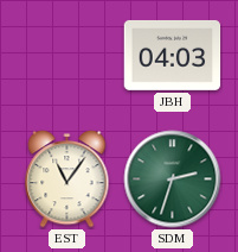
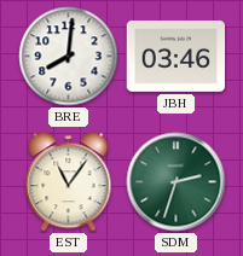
BRE: none -> 8:01
JBH: 04:03 -> 03:46
